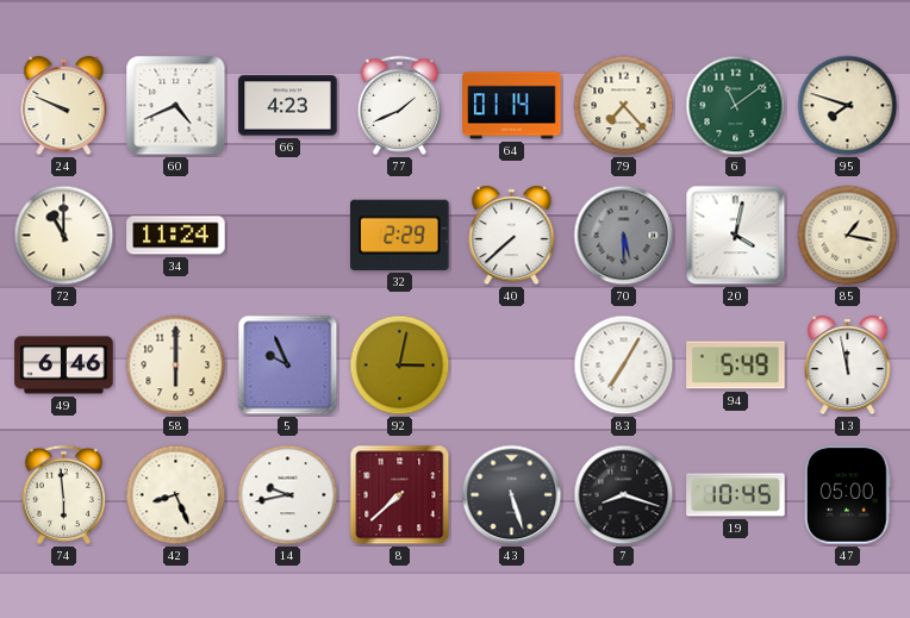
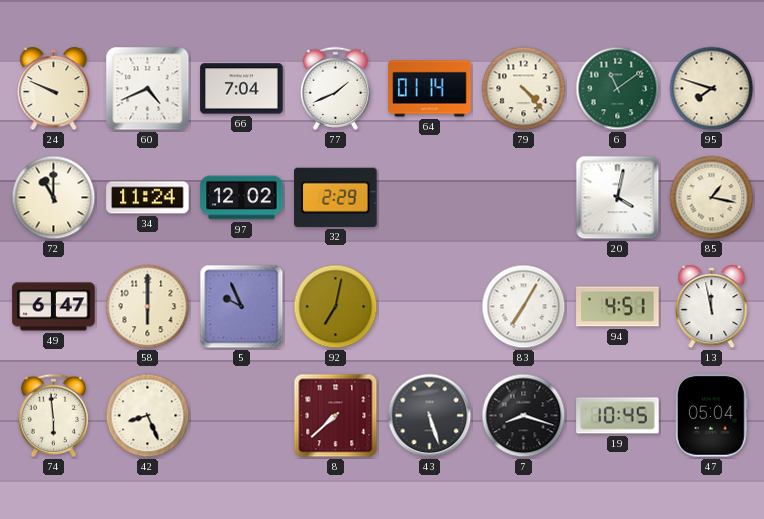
66: 4:23 -> 7:04
79: 7:23 -> 4:23
97: none -> 12:02
40: 7:38 -> none
70: 5:30 -> none
49: 6:46 -> 6:47
92: 3:02 -> 7:02
94: 5:49 -> 4:51
14: 9:43 -> none
47: 05:00 -> 05:04
